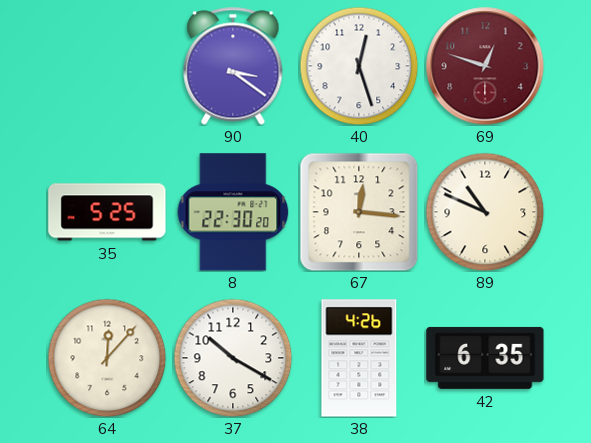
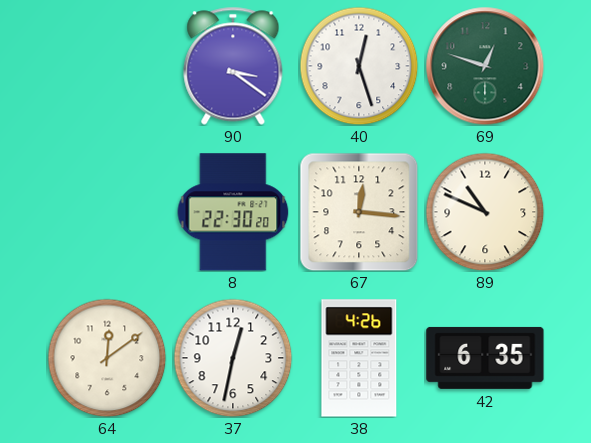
69 dial: burgundy -> green
35: 5:25 -> none
64: 12:07 -> 12:09
37: 10:20 -> 12:32
